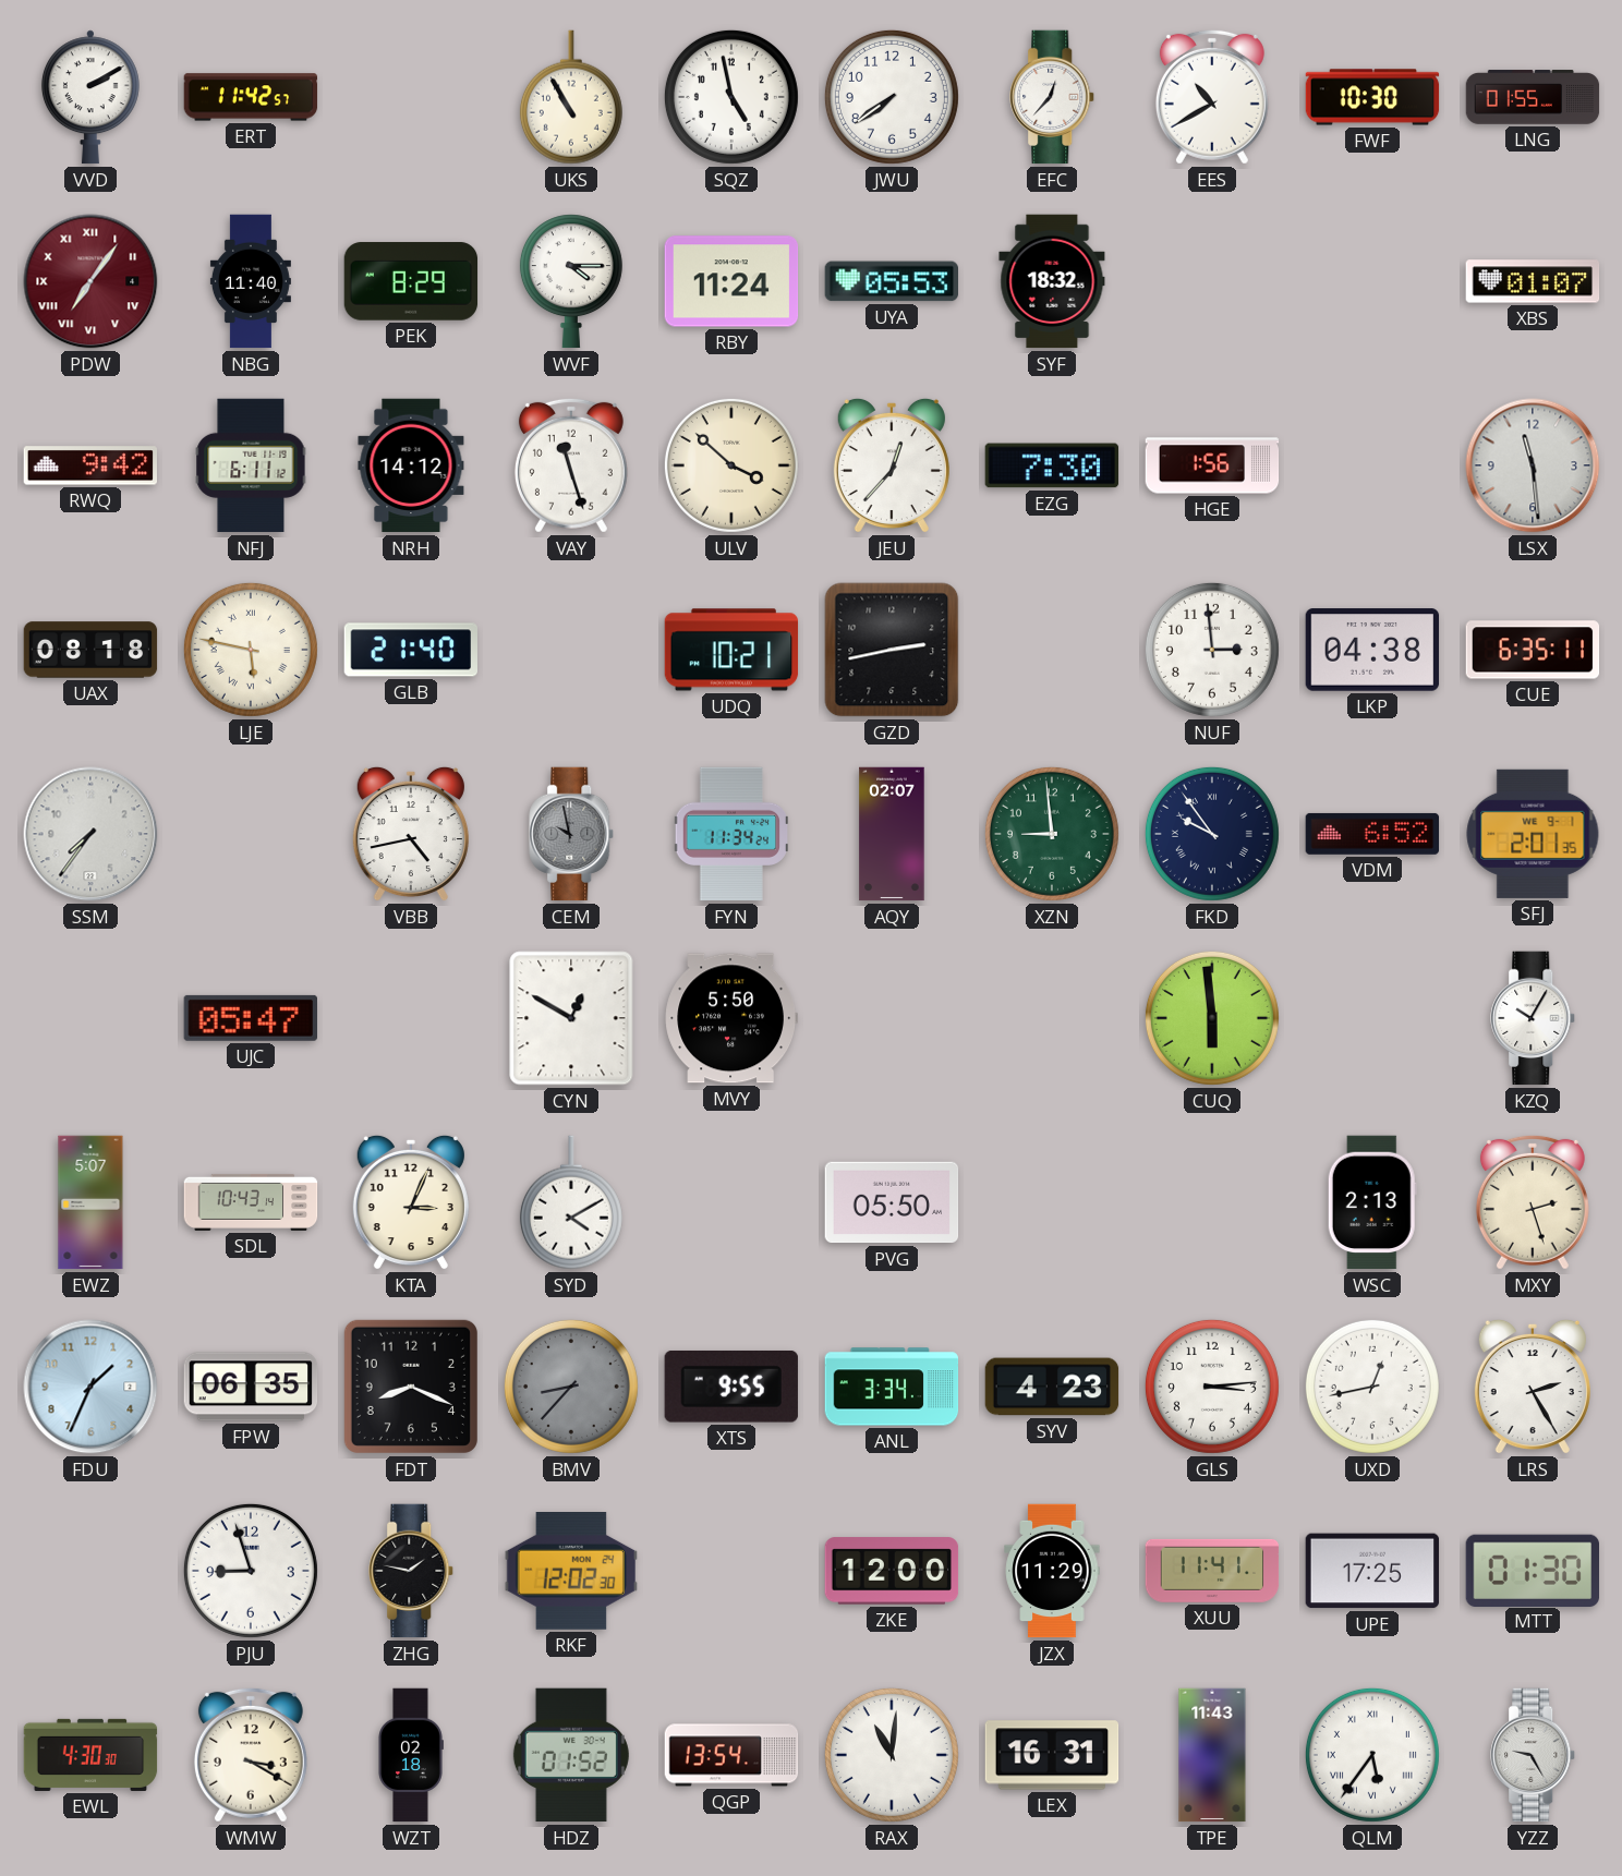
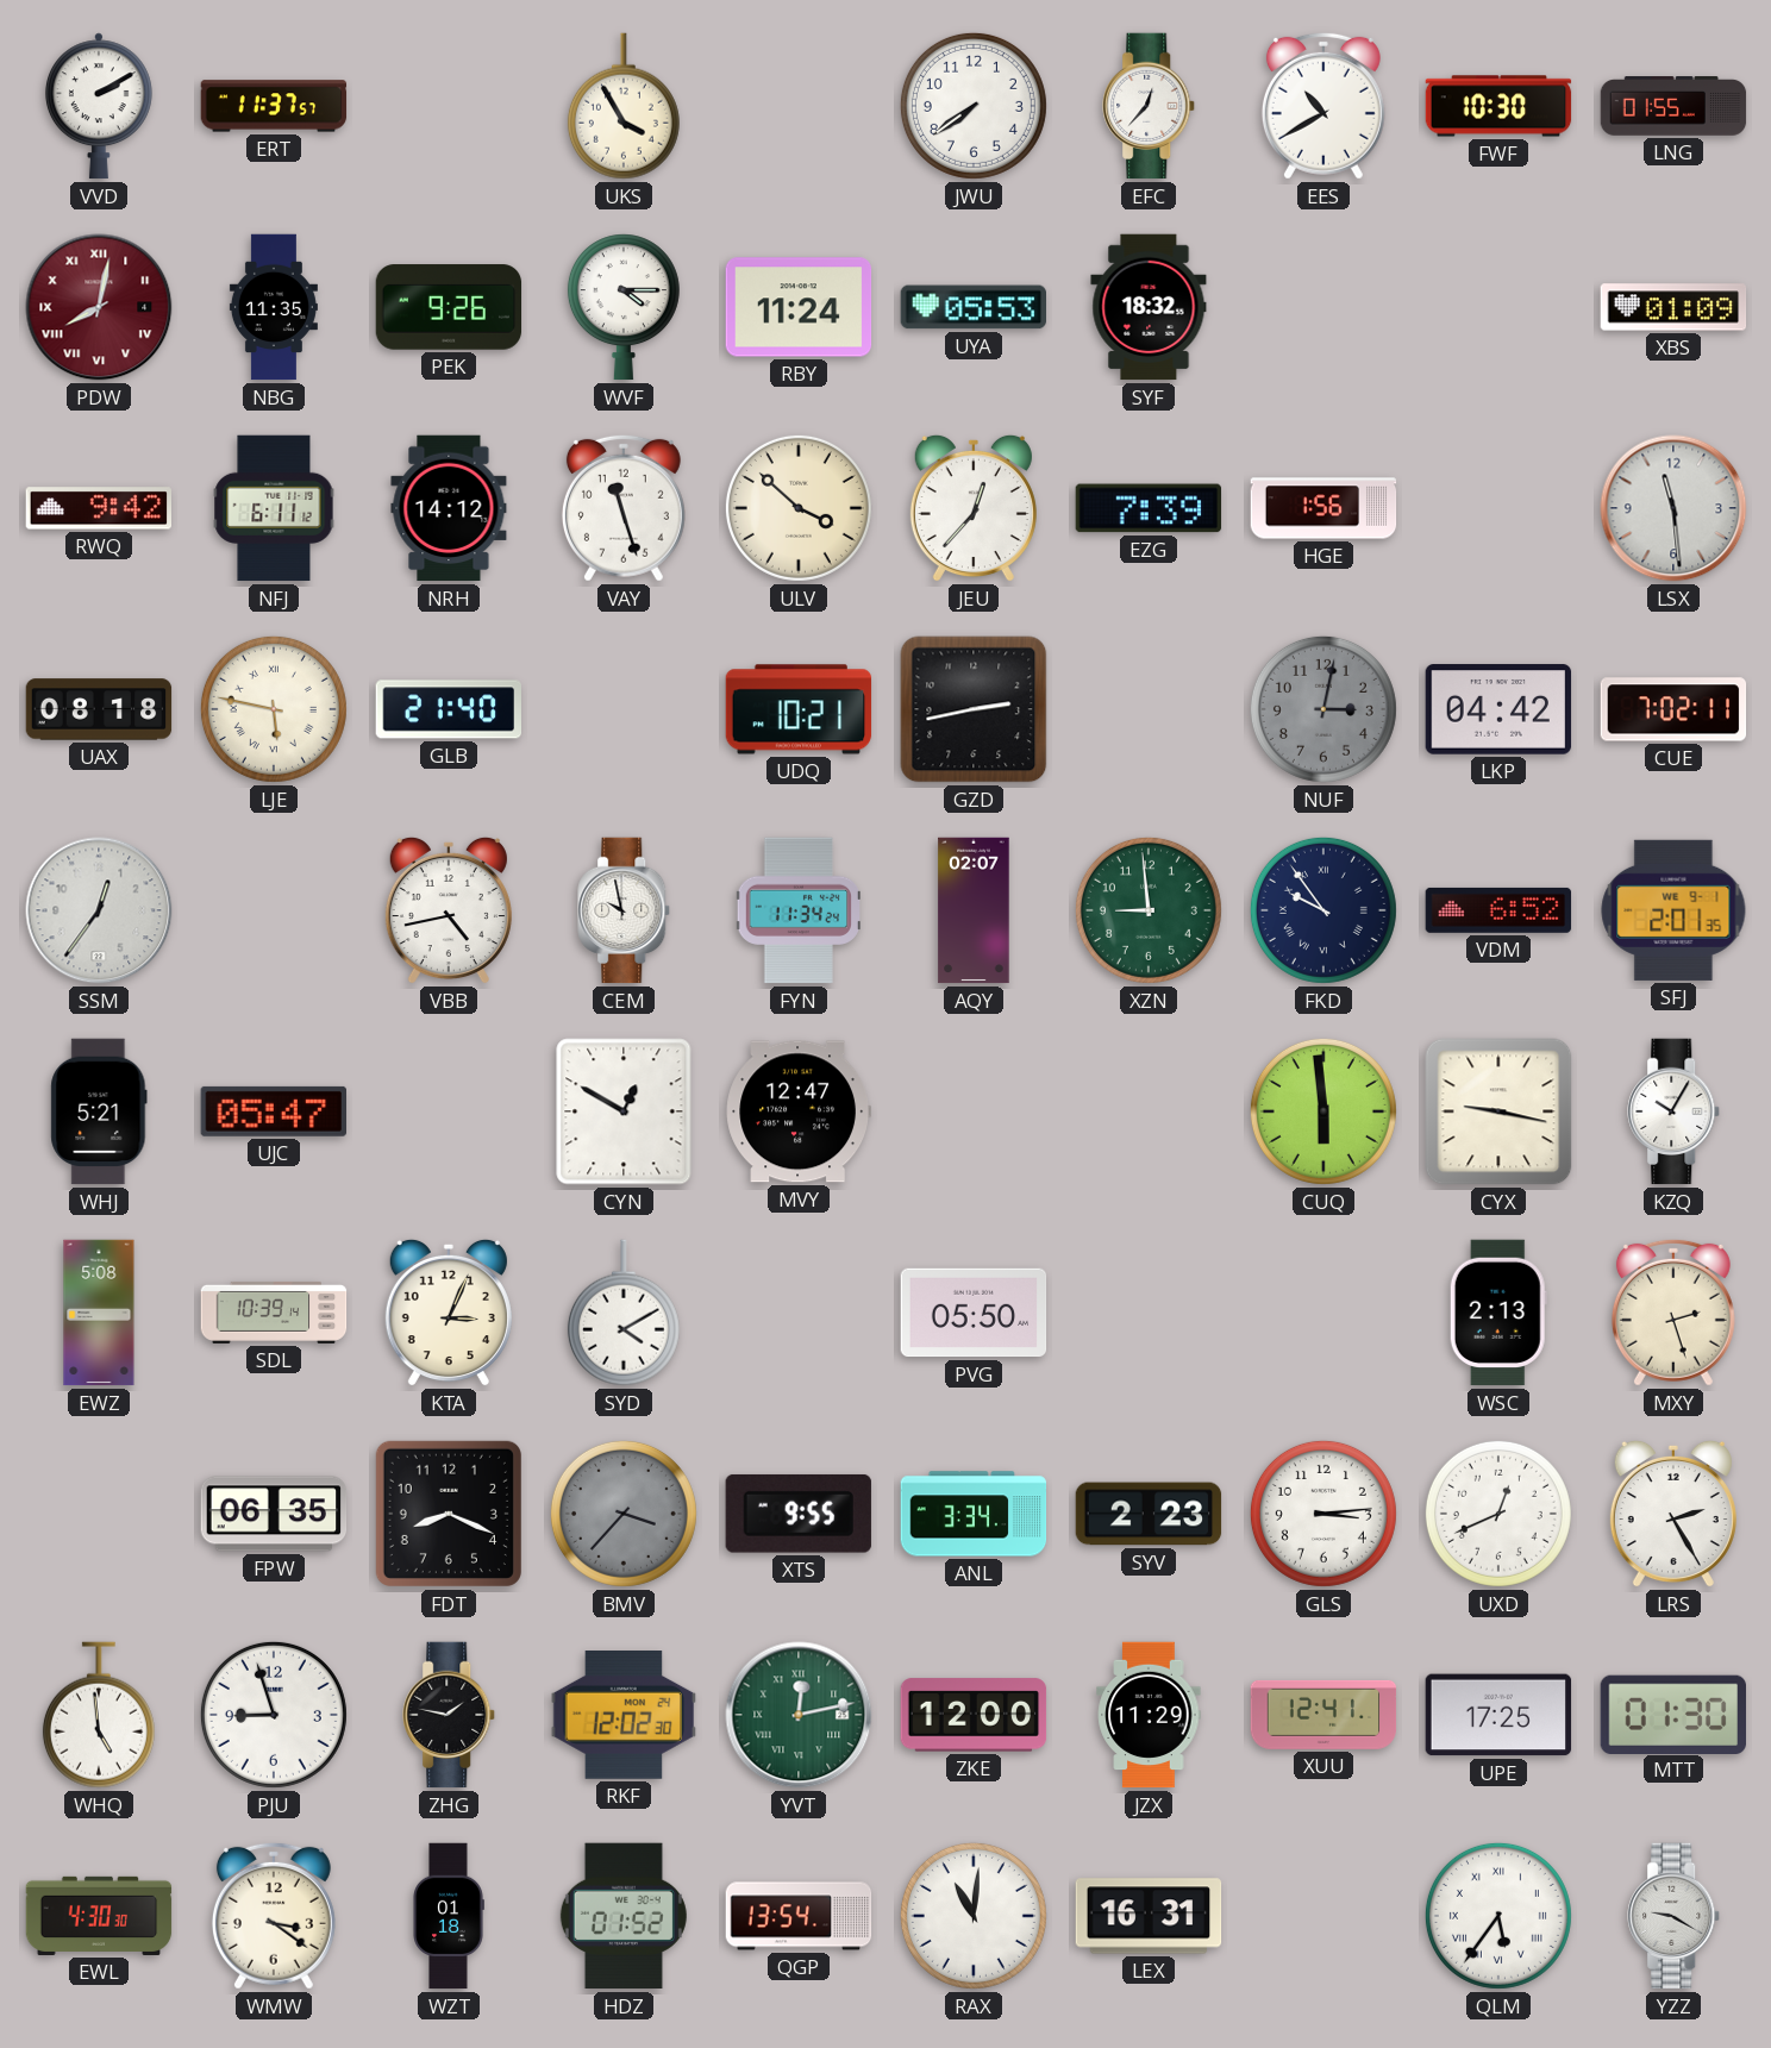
ERT: 11:42 -> 11:37
UKS: 10:55 -> 3:55
SQZ: 4:58 -> none
PDW: 7:06 -> 8:02
NBG: 11:40 -> 11:35
PEK: 8:29 -> 9:26
XBS: 01:07 -> 01:09
EZG: 7:30 -> 7:39
NUF: 2:59 -> 3:02
NUF dial: white -> grey
LKP: 04:38 -> 04:42
CUE: 6:35 -> 7:02
SSM: 7:36 -> 12:36
CEM dial: grey -> white
WHJ: none -> 5:21
MVY: 5:50 -> 12:47
CYX: none -> 9:17
EWZ: 5:07 -> 5:08
SDL: 10:43 -> 10:39
FDU: 1:34 -> none
BMV: 8:37 -> 3:37
SYV: 4:23 -> 2:23
UXD: 12:43 -> 12:41
WHQ: none -> 4:59
YVT: none -> 12:13
XUU: 11:41 -> 12:41
WMW: 3:20 -> 3:21
WZT: 02:18 -> 01:18
TPE: 11:43 -> none
YZZ: 9:25 -> 9:20
